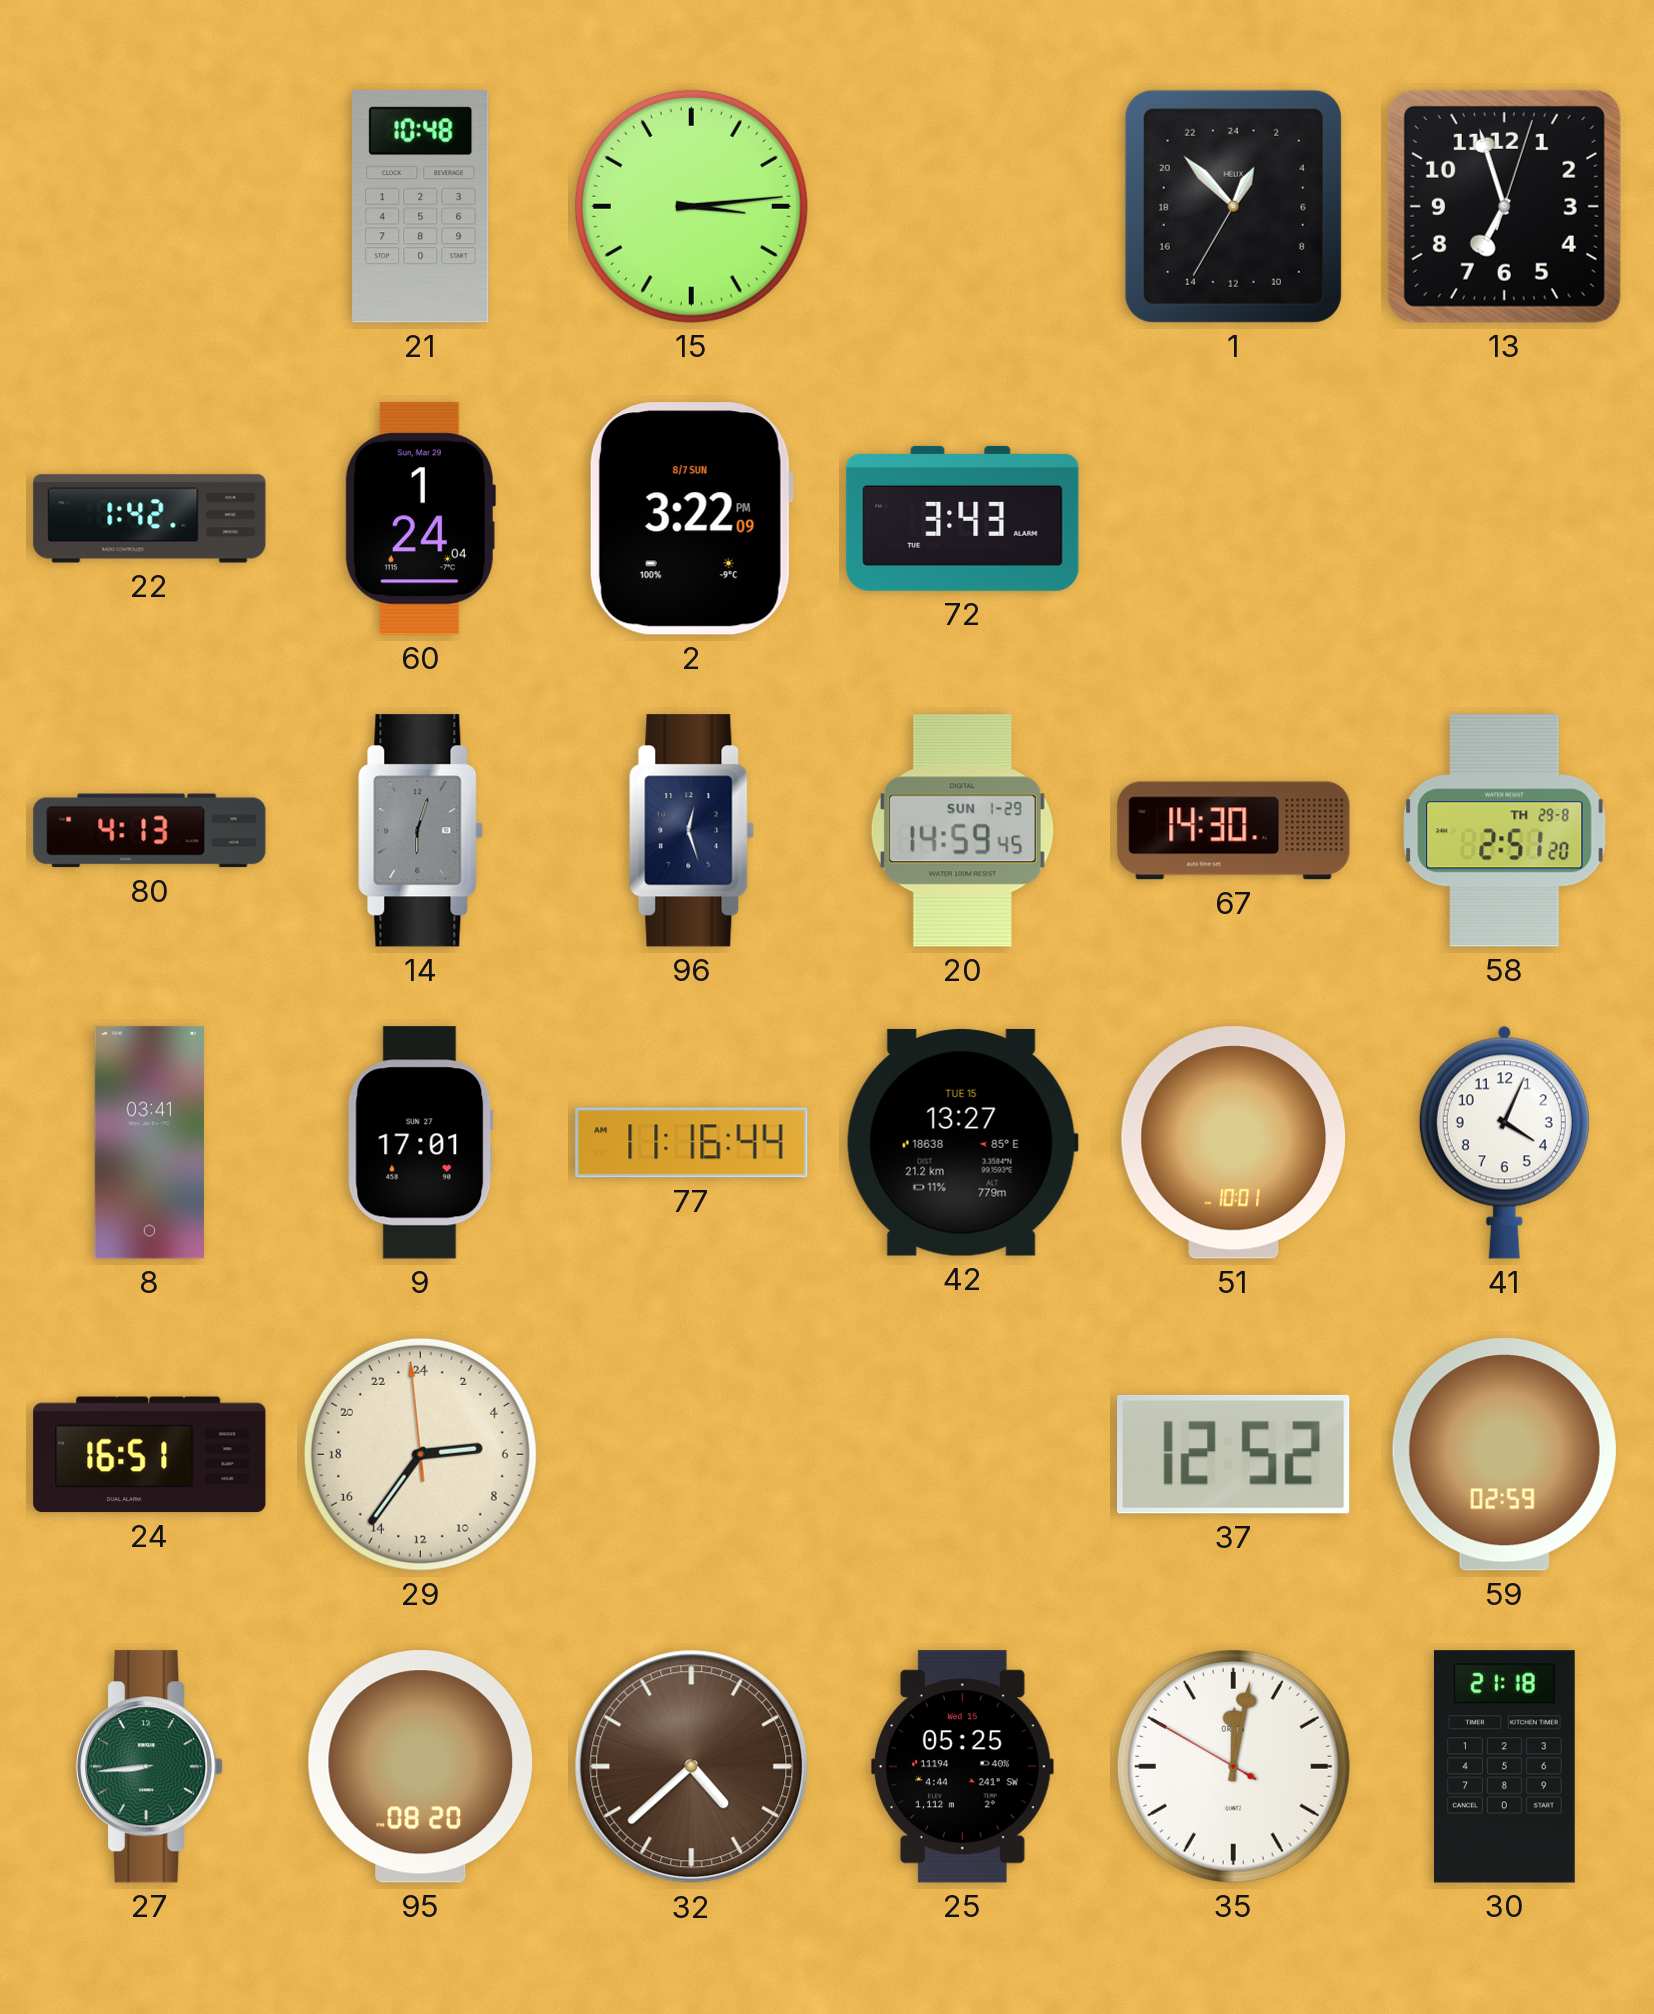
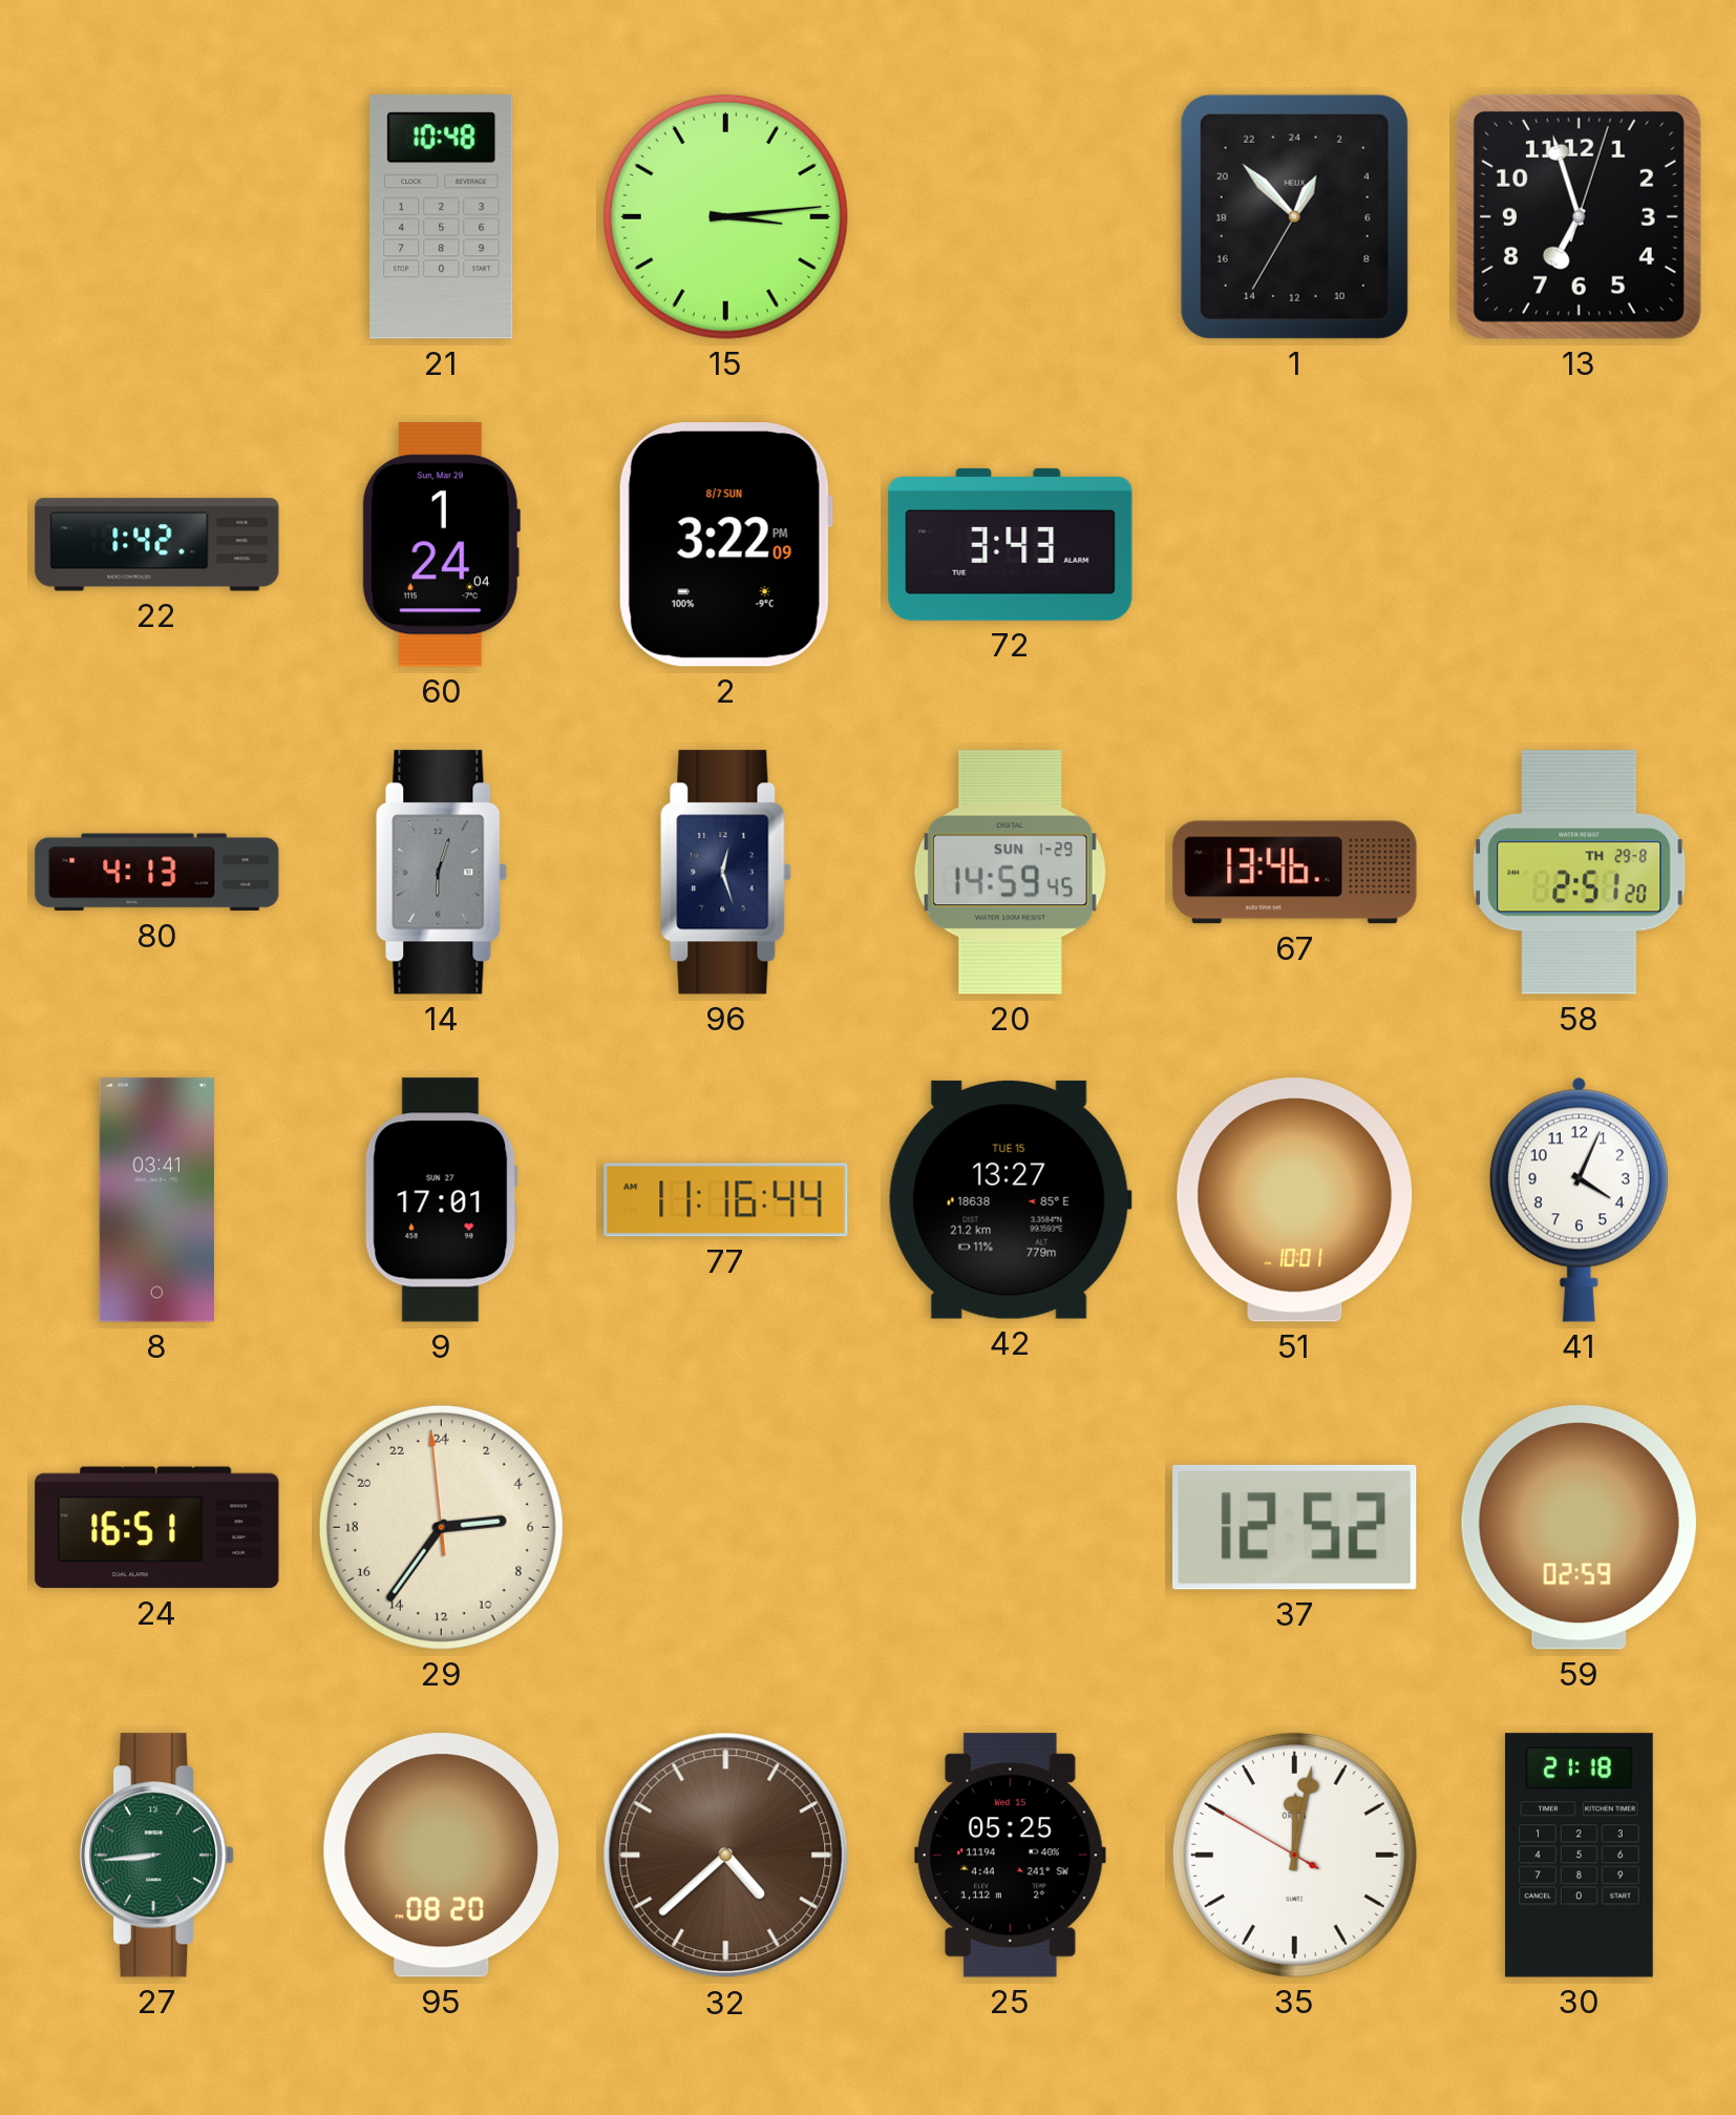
67: 14:30 -> 13:46
